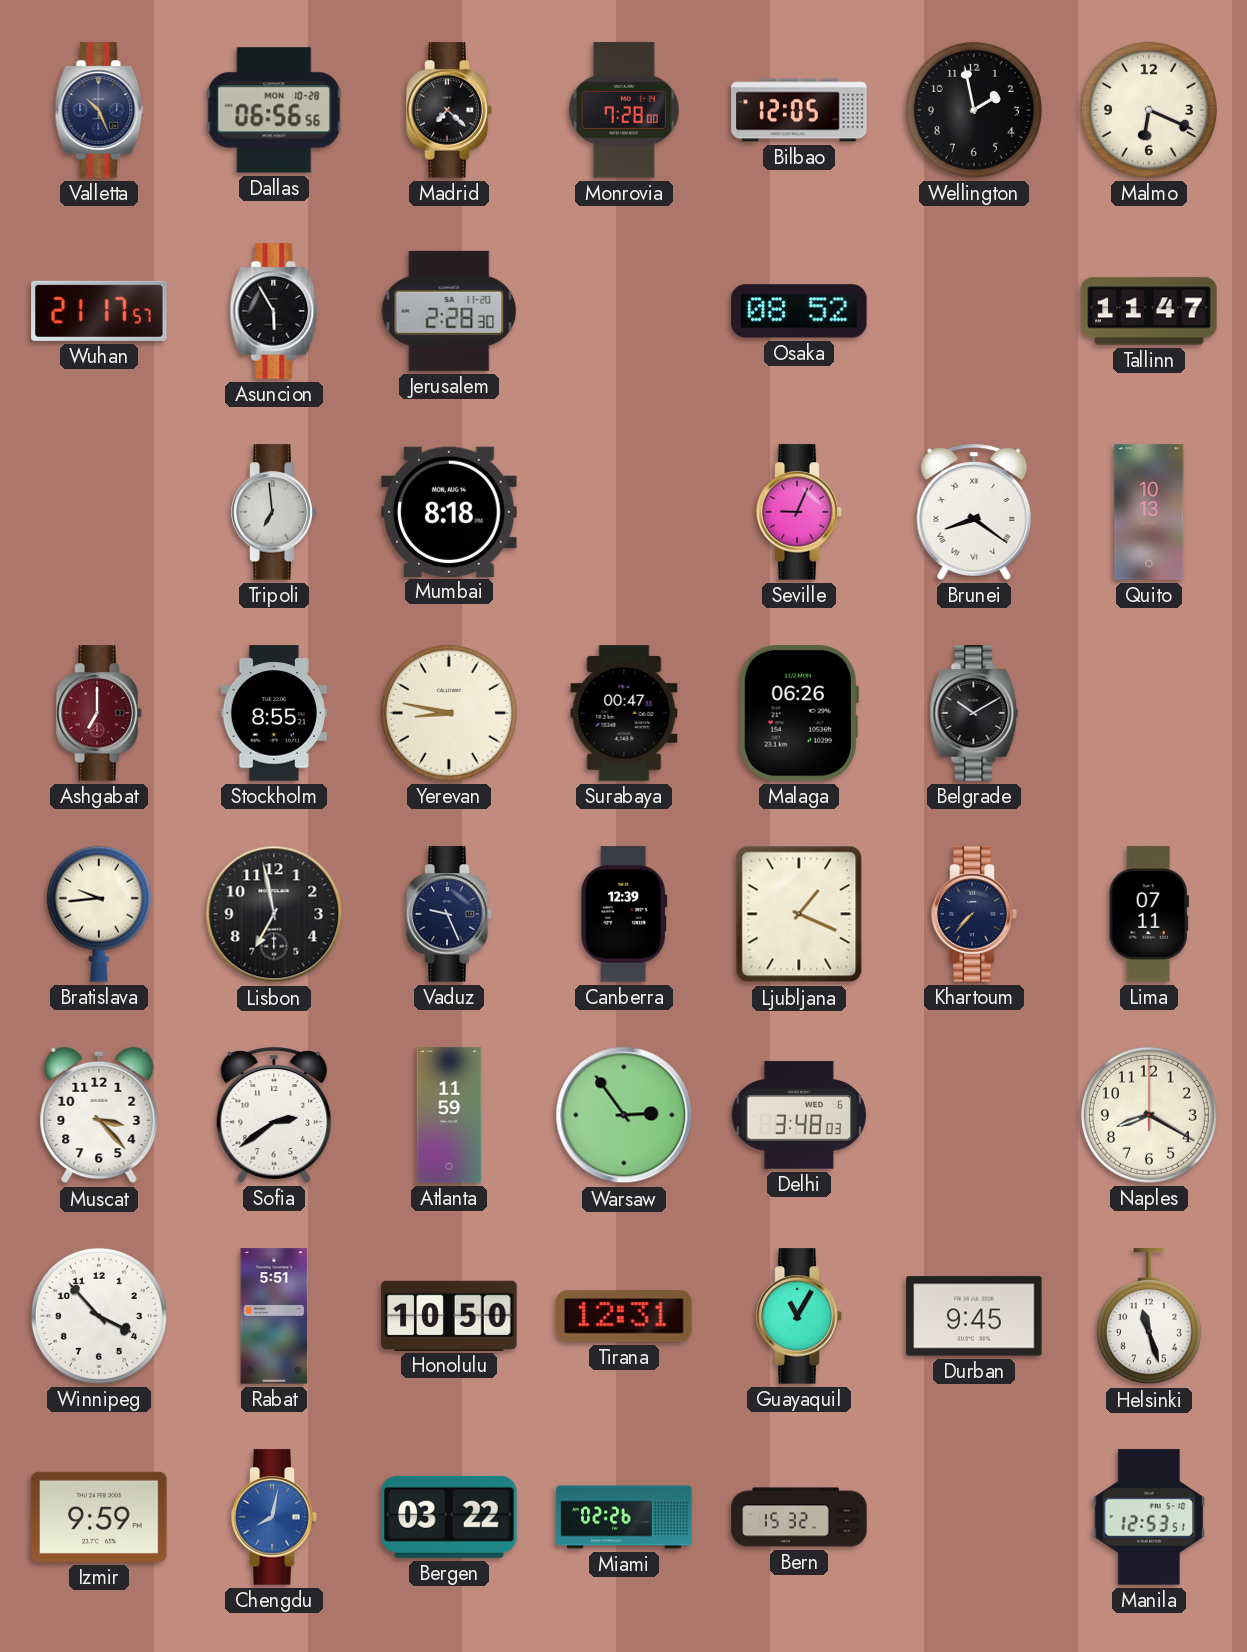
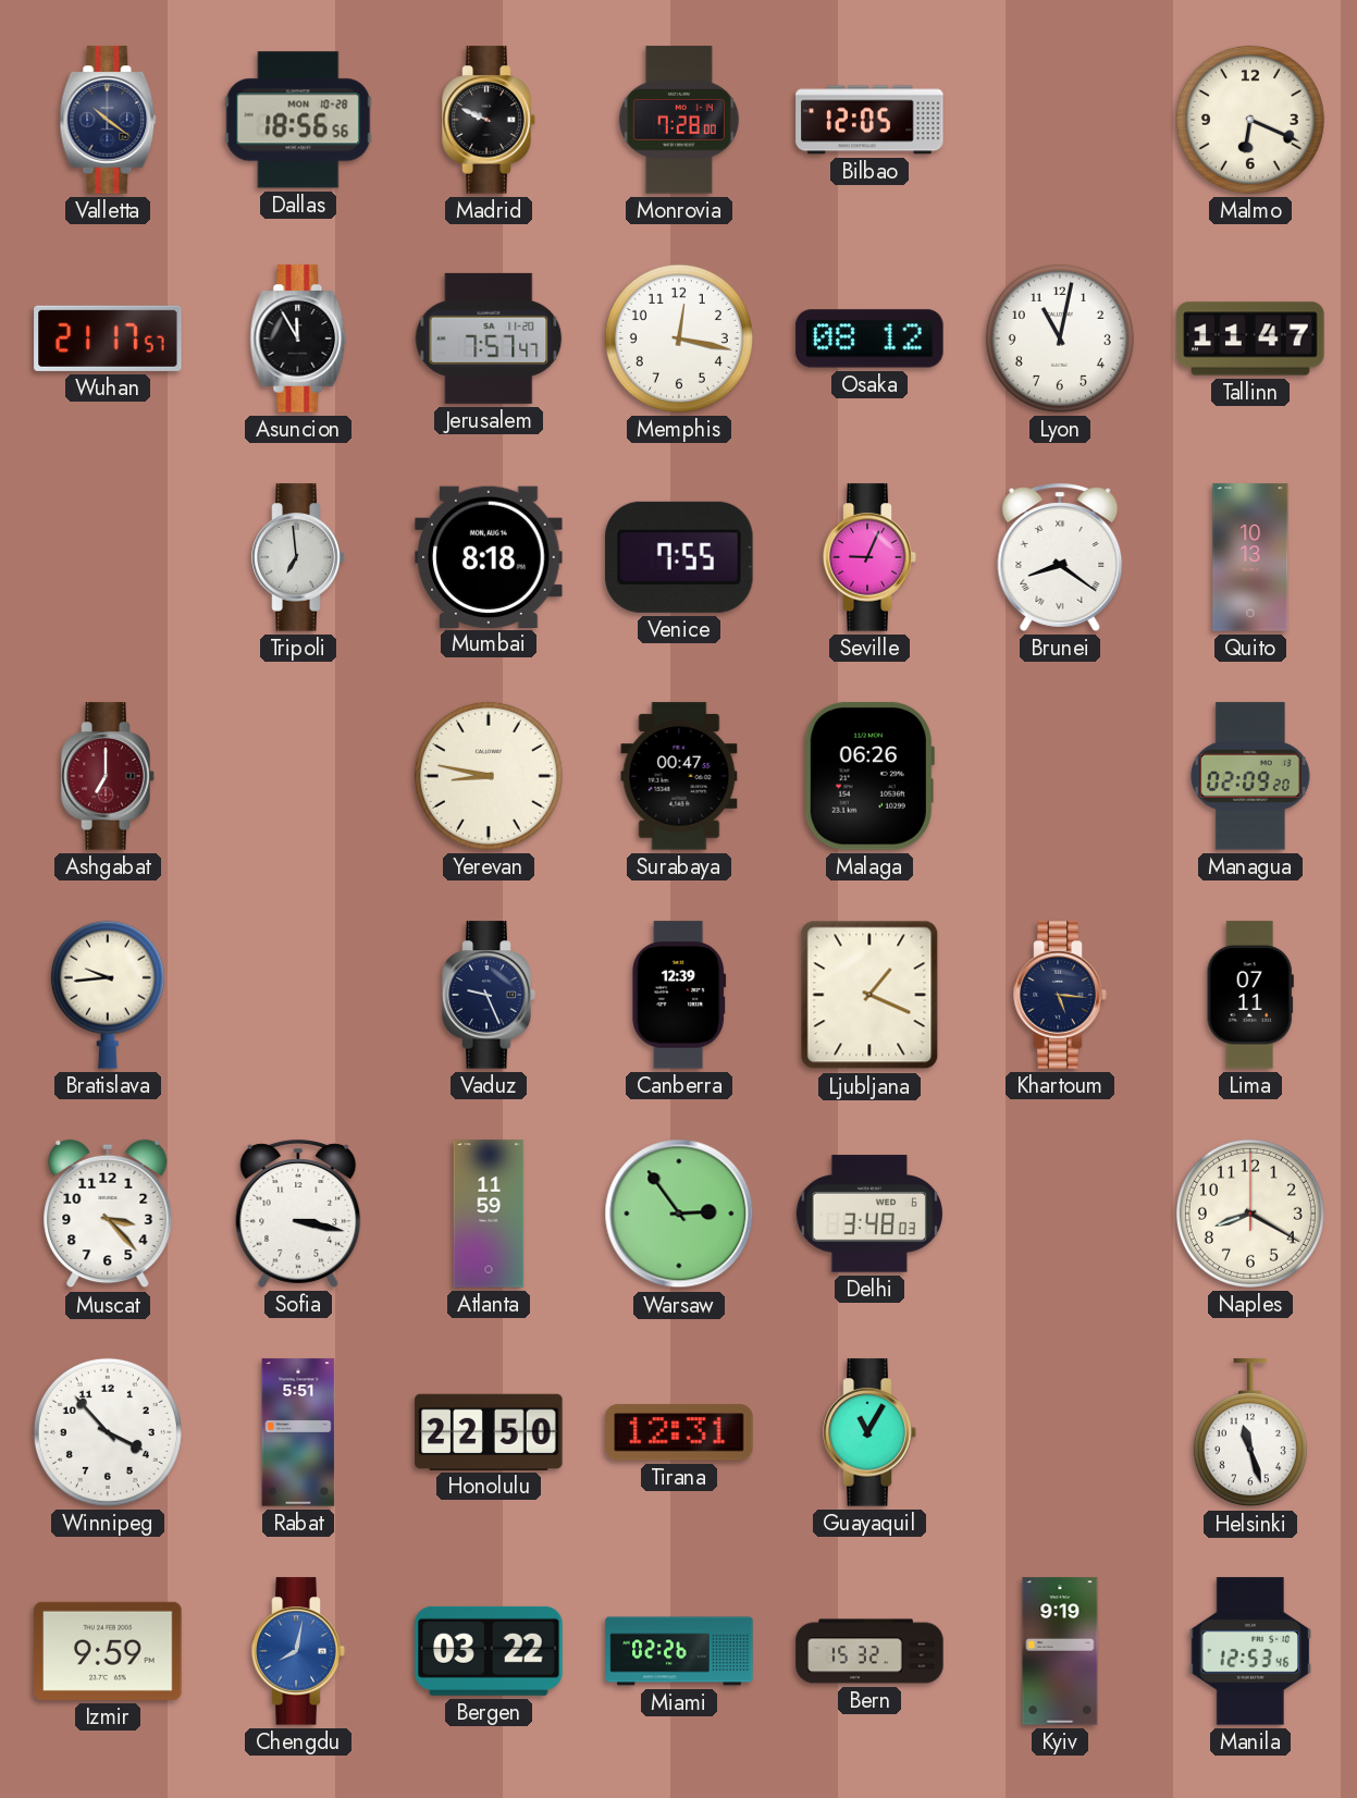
Valletta: 10:26 -> 10:21
Dallas: 06:56 -> 18:56
Madrid: 7:22 -> 9:49
Wellington: 1:58 -> none
Asuncion: 5:55 -> 11:55
Jerusalem: 2:28 -> 7:57
Memphis: none -> 12:17
Osaka: 08:52 -> 08:12
Lyon: none -> 11:02
Venice: none -> 7:55
Stockholm: 8:55 -> none
Belgrade: 10:10 -> none
Managua: none -> 02:09
Lisbon: 6:58 -> none
Khartoum: 7:37 -> 5:16
Sofia: 2:39 -> 3:17
Honolulu: 10:50 -> 22:50
Durban: 9:45 -> none
Kyiv: none -> 9:19
Manila: 12:53:51 -> 12:53:46
